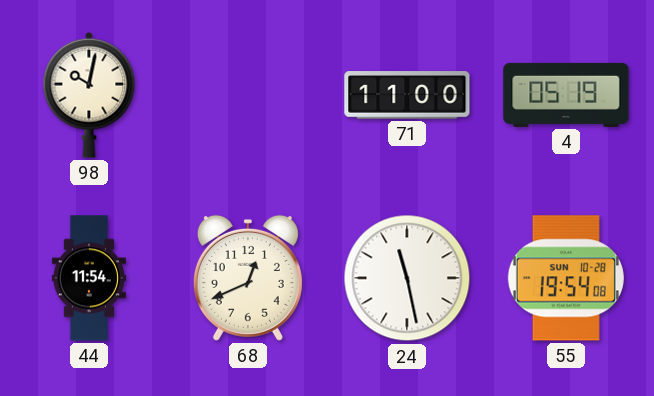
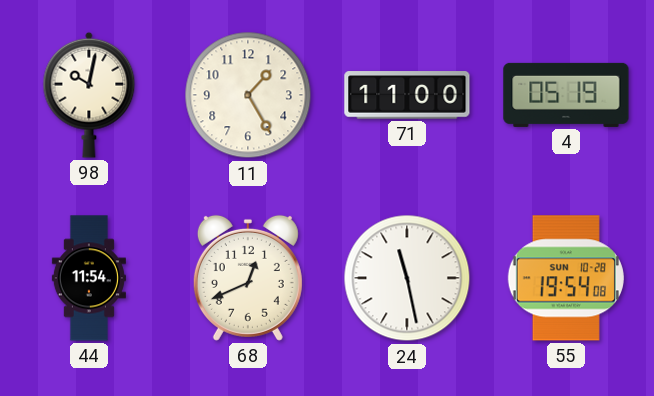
11: none -> 1:25
